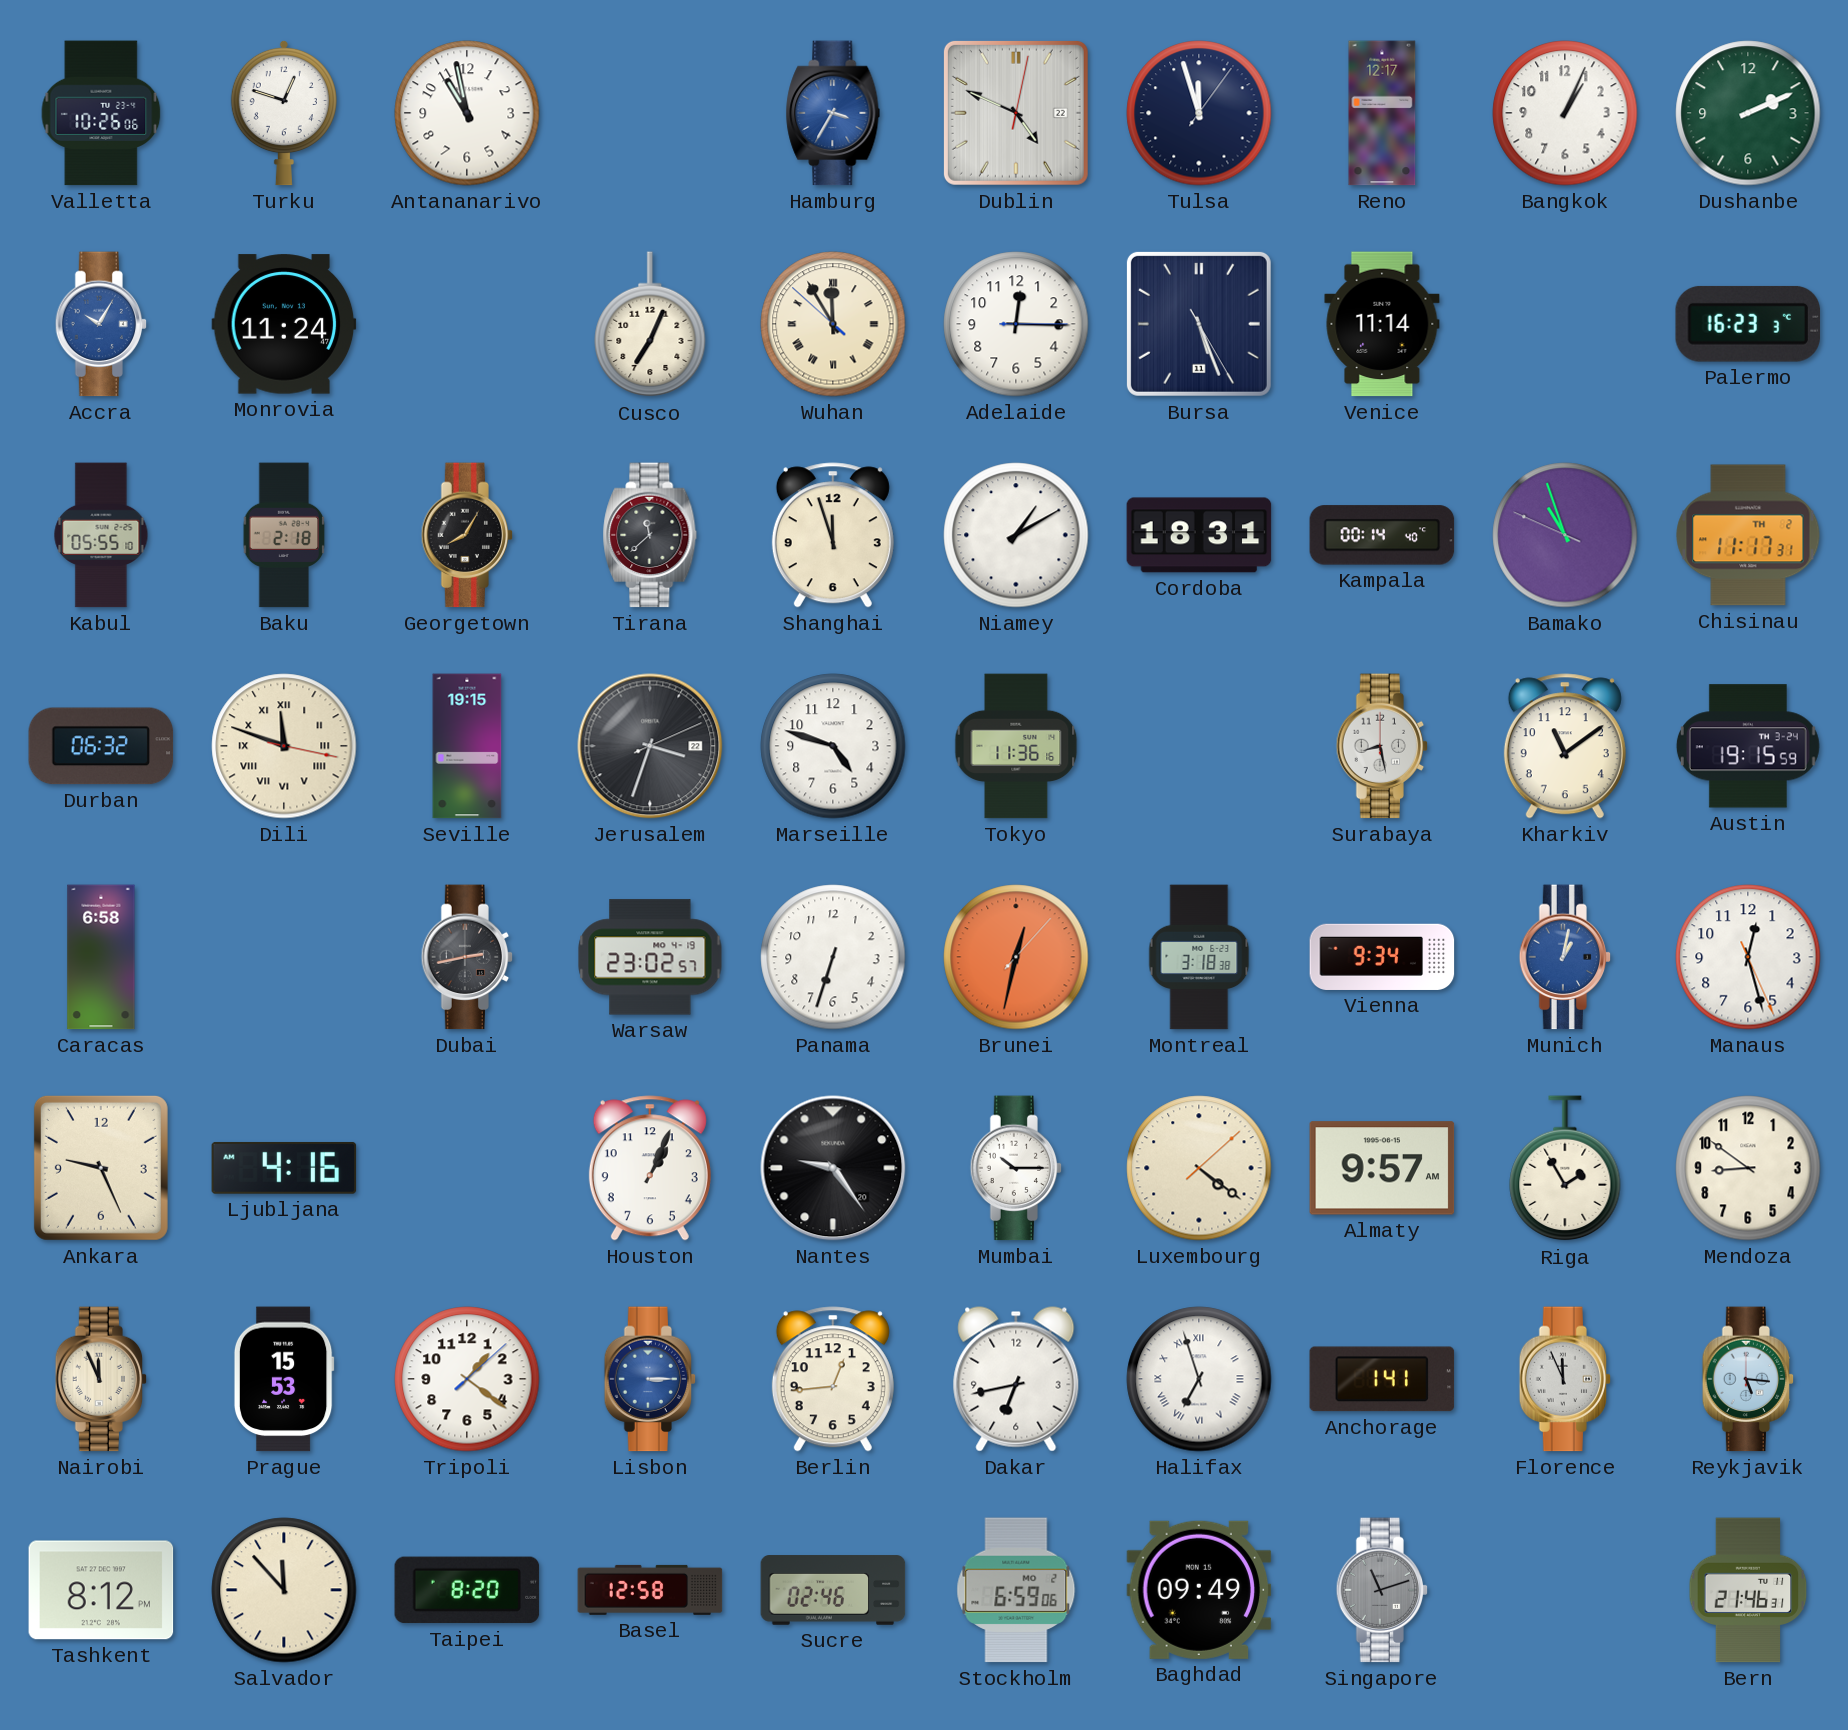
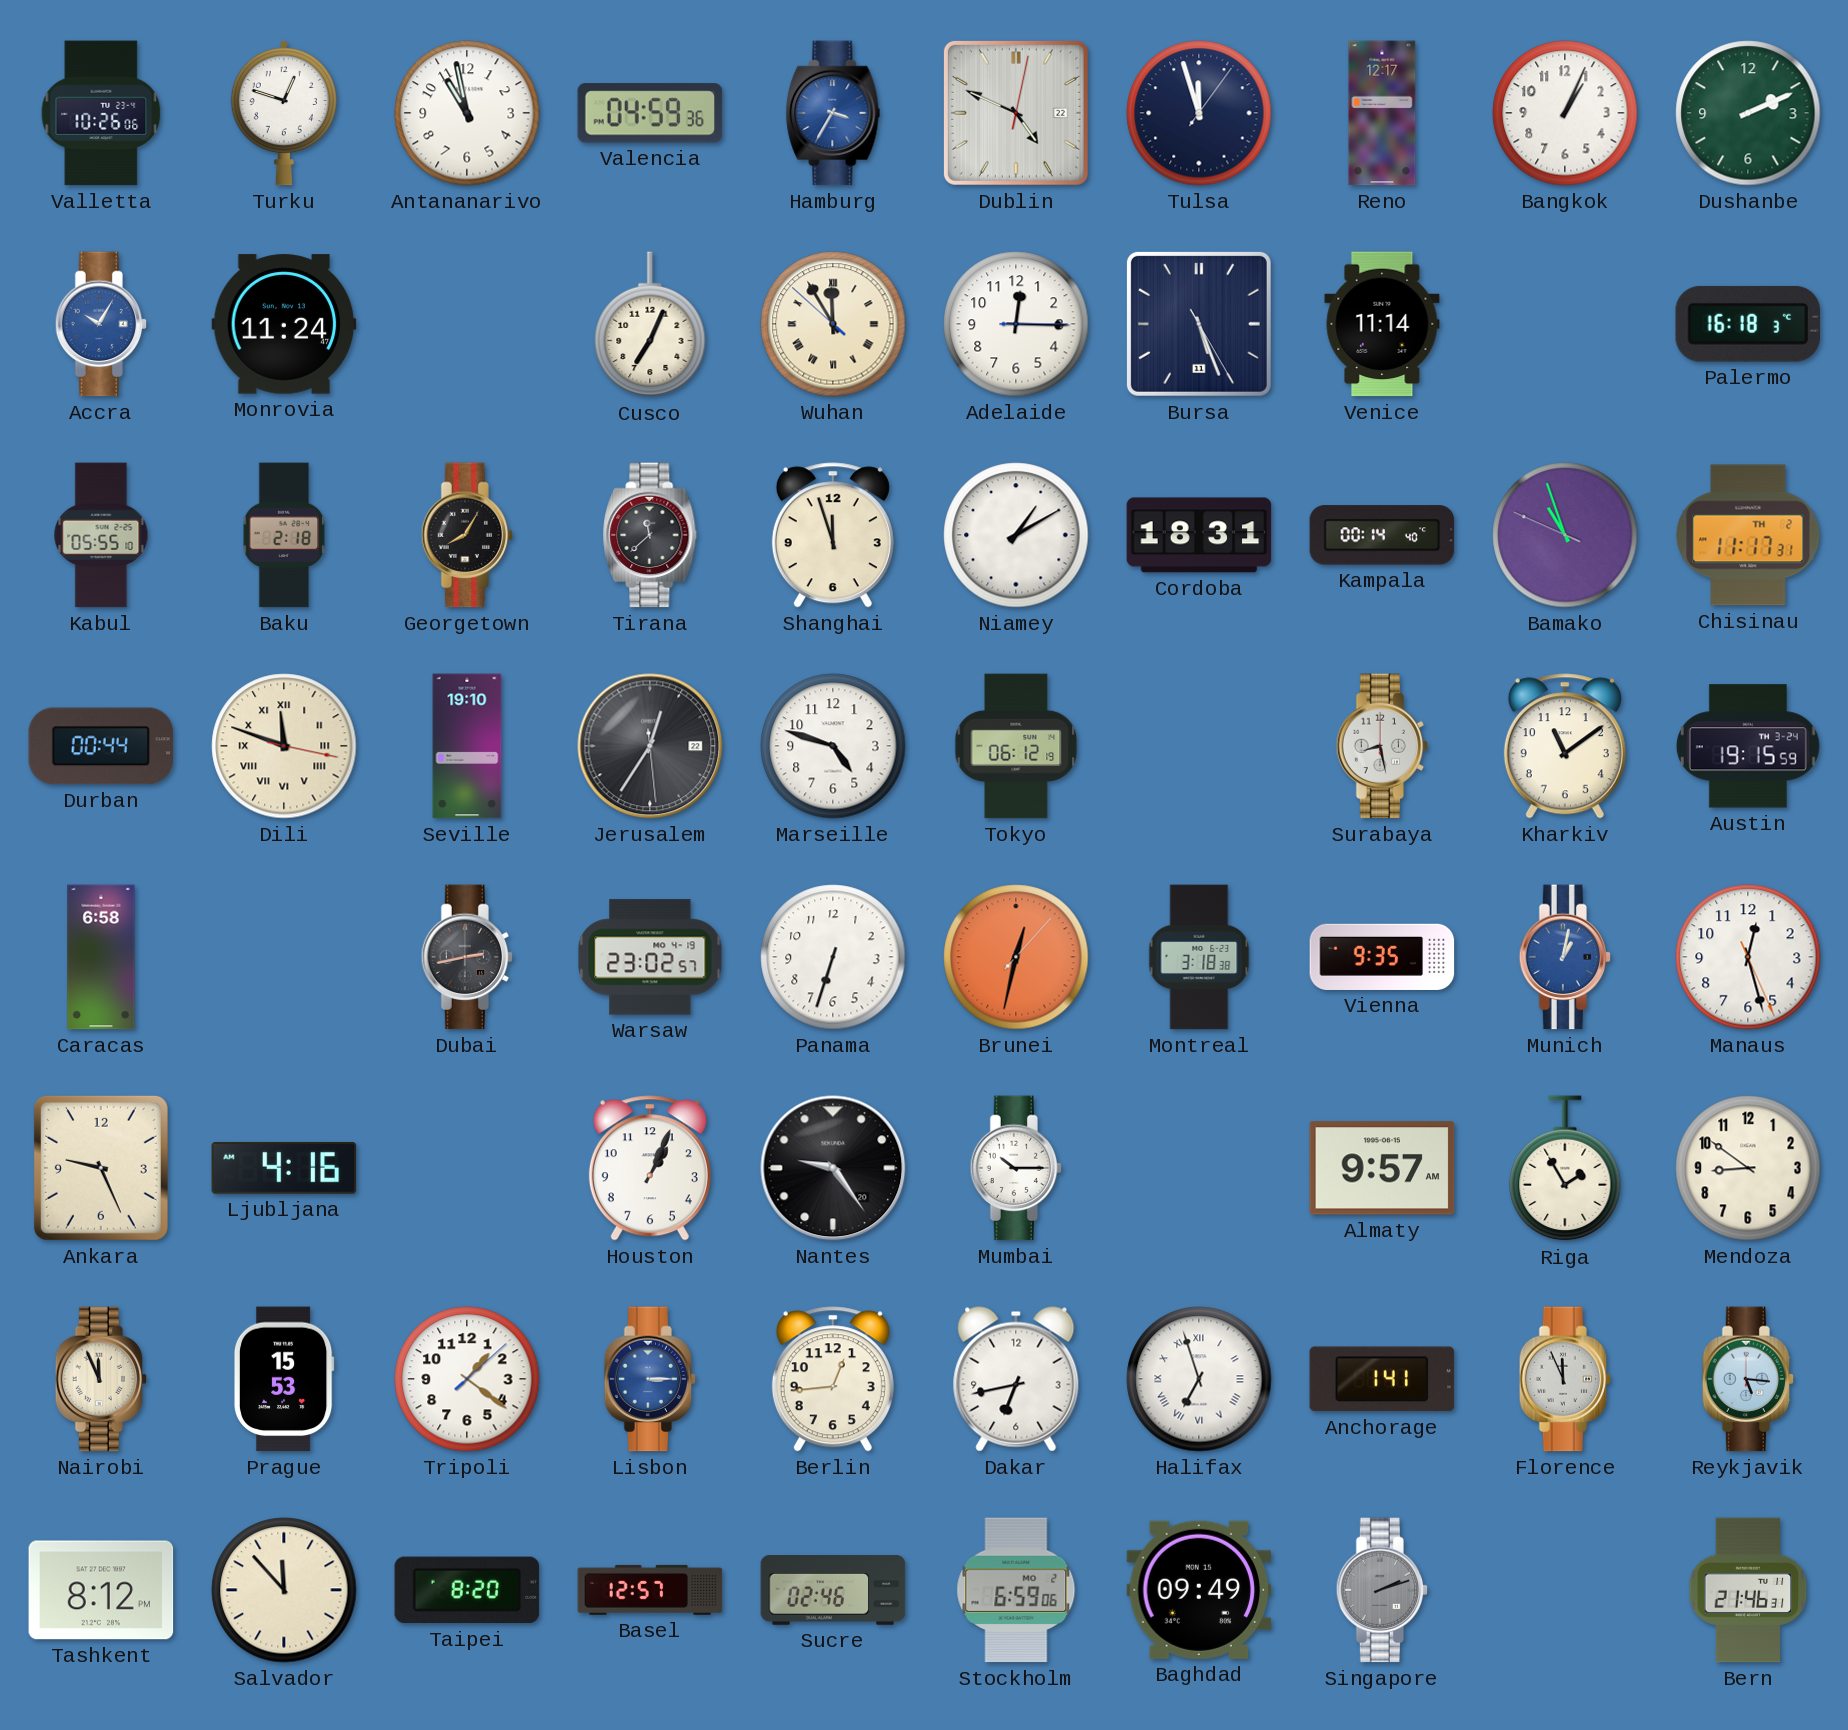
Valencia: none -> 04:59
Palermo: 16:23 -> 16:18
Durban: 06:32 -> 00:44
Seville: 19:15 -> 19:10
Jerusalem: 3:33 -> 12:35
Tokyo: 11:36 -> 06:12
Vienna: 9:34 -> 9:35
Luxembourg: 4:21 -> none
Basel: 12:58 -> 12:57
Singapore: 11:12 -> 2:12
